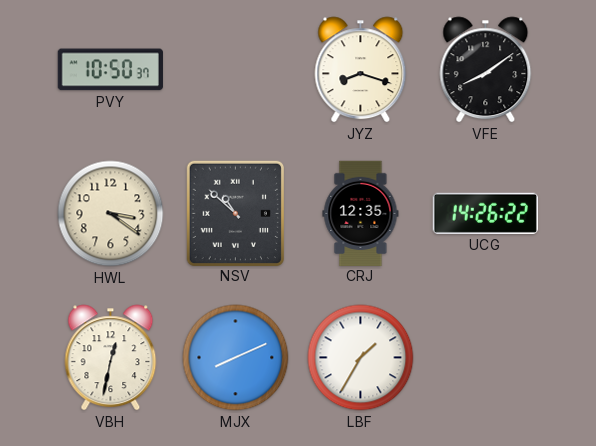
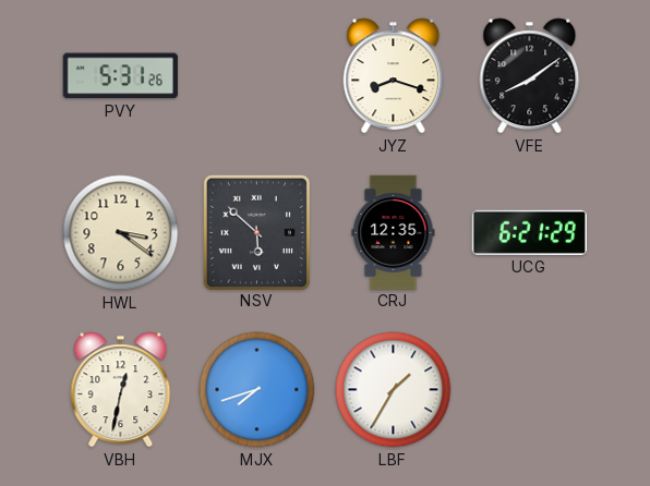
PVY: 10:50 -> 5:31
NSV: 10:52 -> 5:52
UCG: 14:26 -> 6:21
MJX: 8:11 -> 7:42
